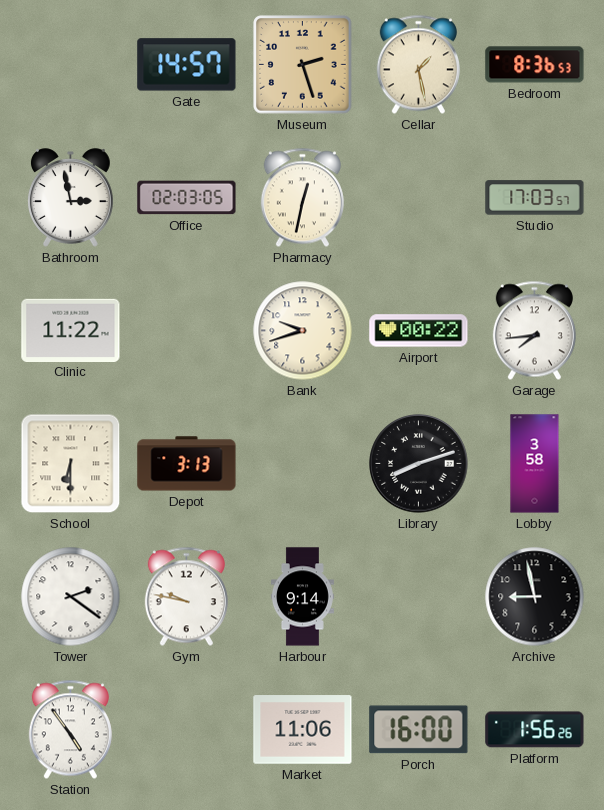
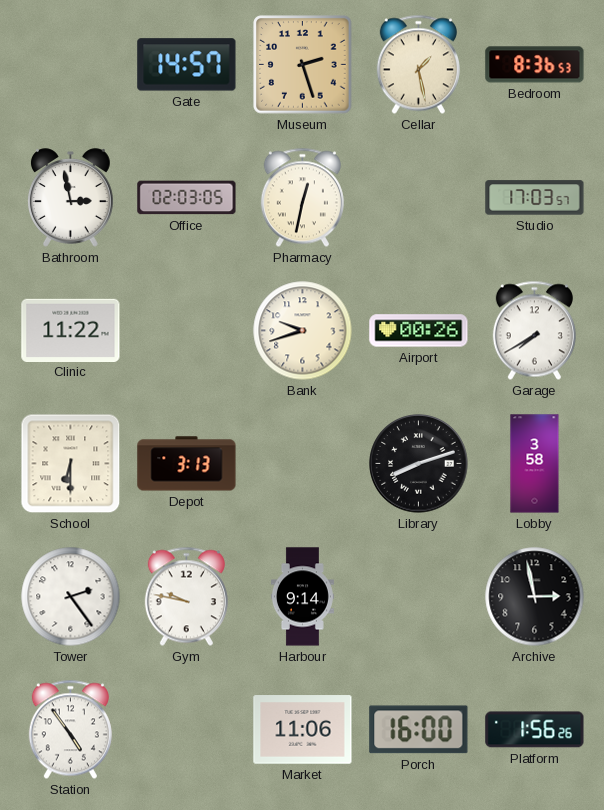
Airport: 00:22 -> 00:26
Garage: 7:44 -> 7:40
Tower: 2:21 -> 2:24
Archive: 8:58 -> 2:58
